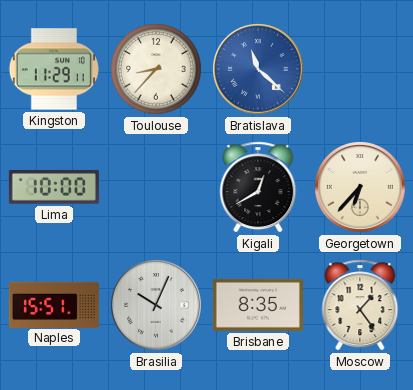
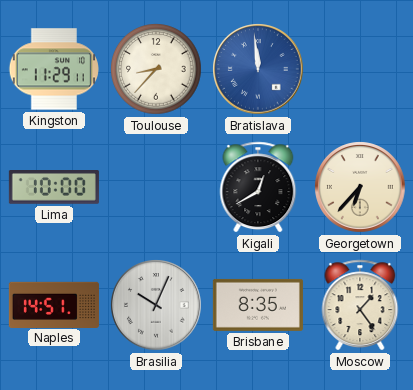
Bratislava: 11:22 -> 11:59
Naples: 15:51 -> 14:51
